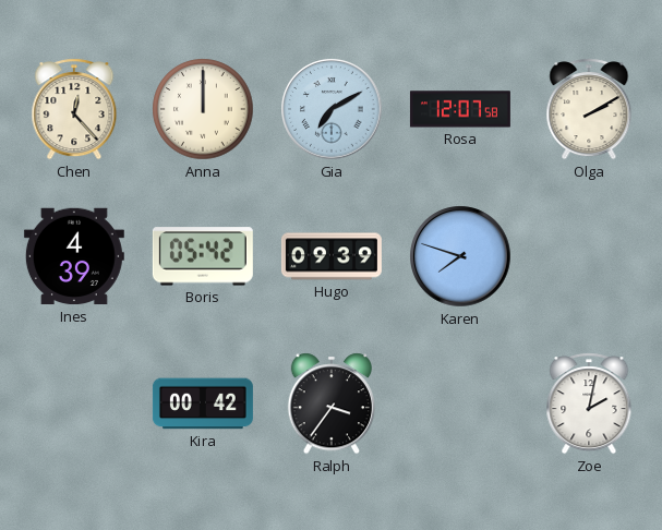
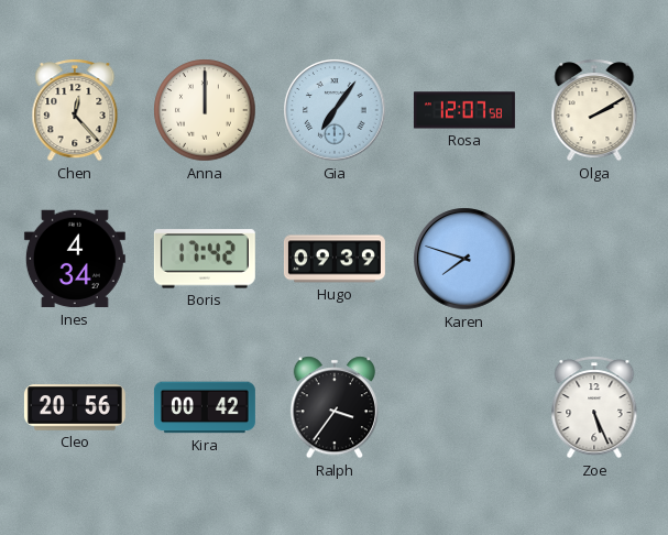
Gia: 7:10 -> 7:06
Ines: 4:39 -> 4:34
Boris: 05:42 -> 17:42
Cleo: none -> 20:56
Zoe: 2:02 -> 5:26
